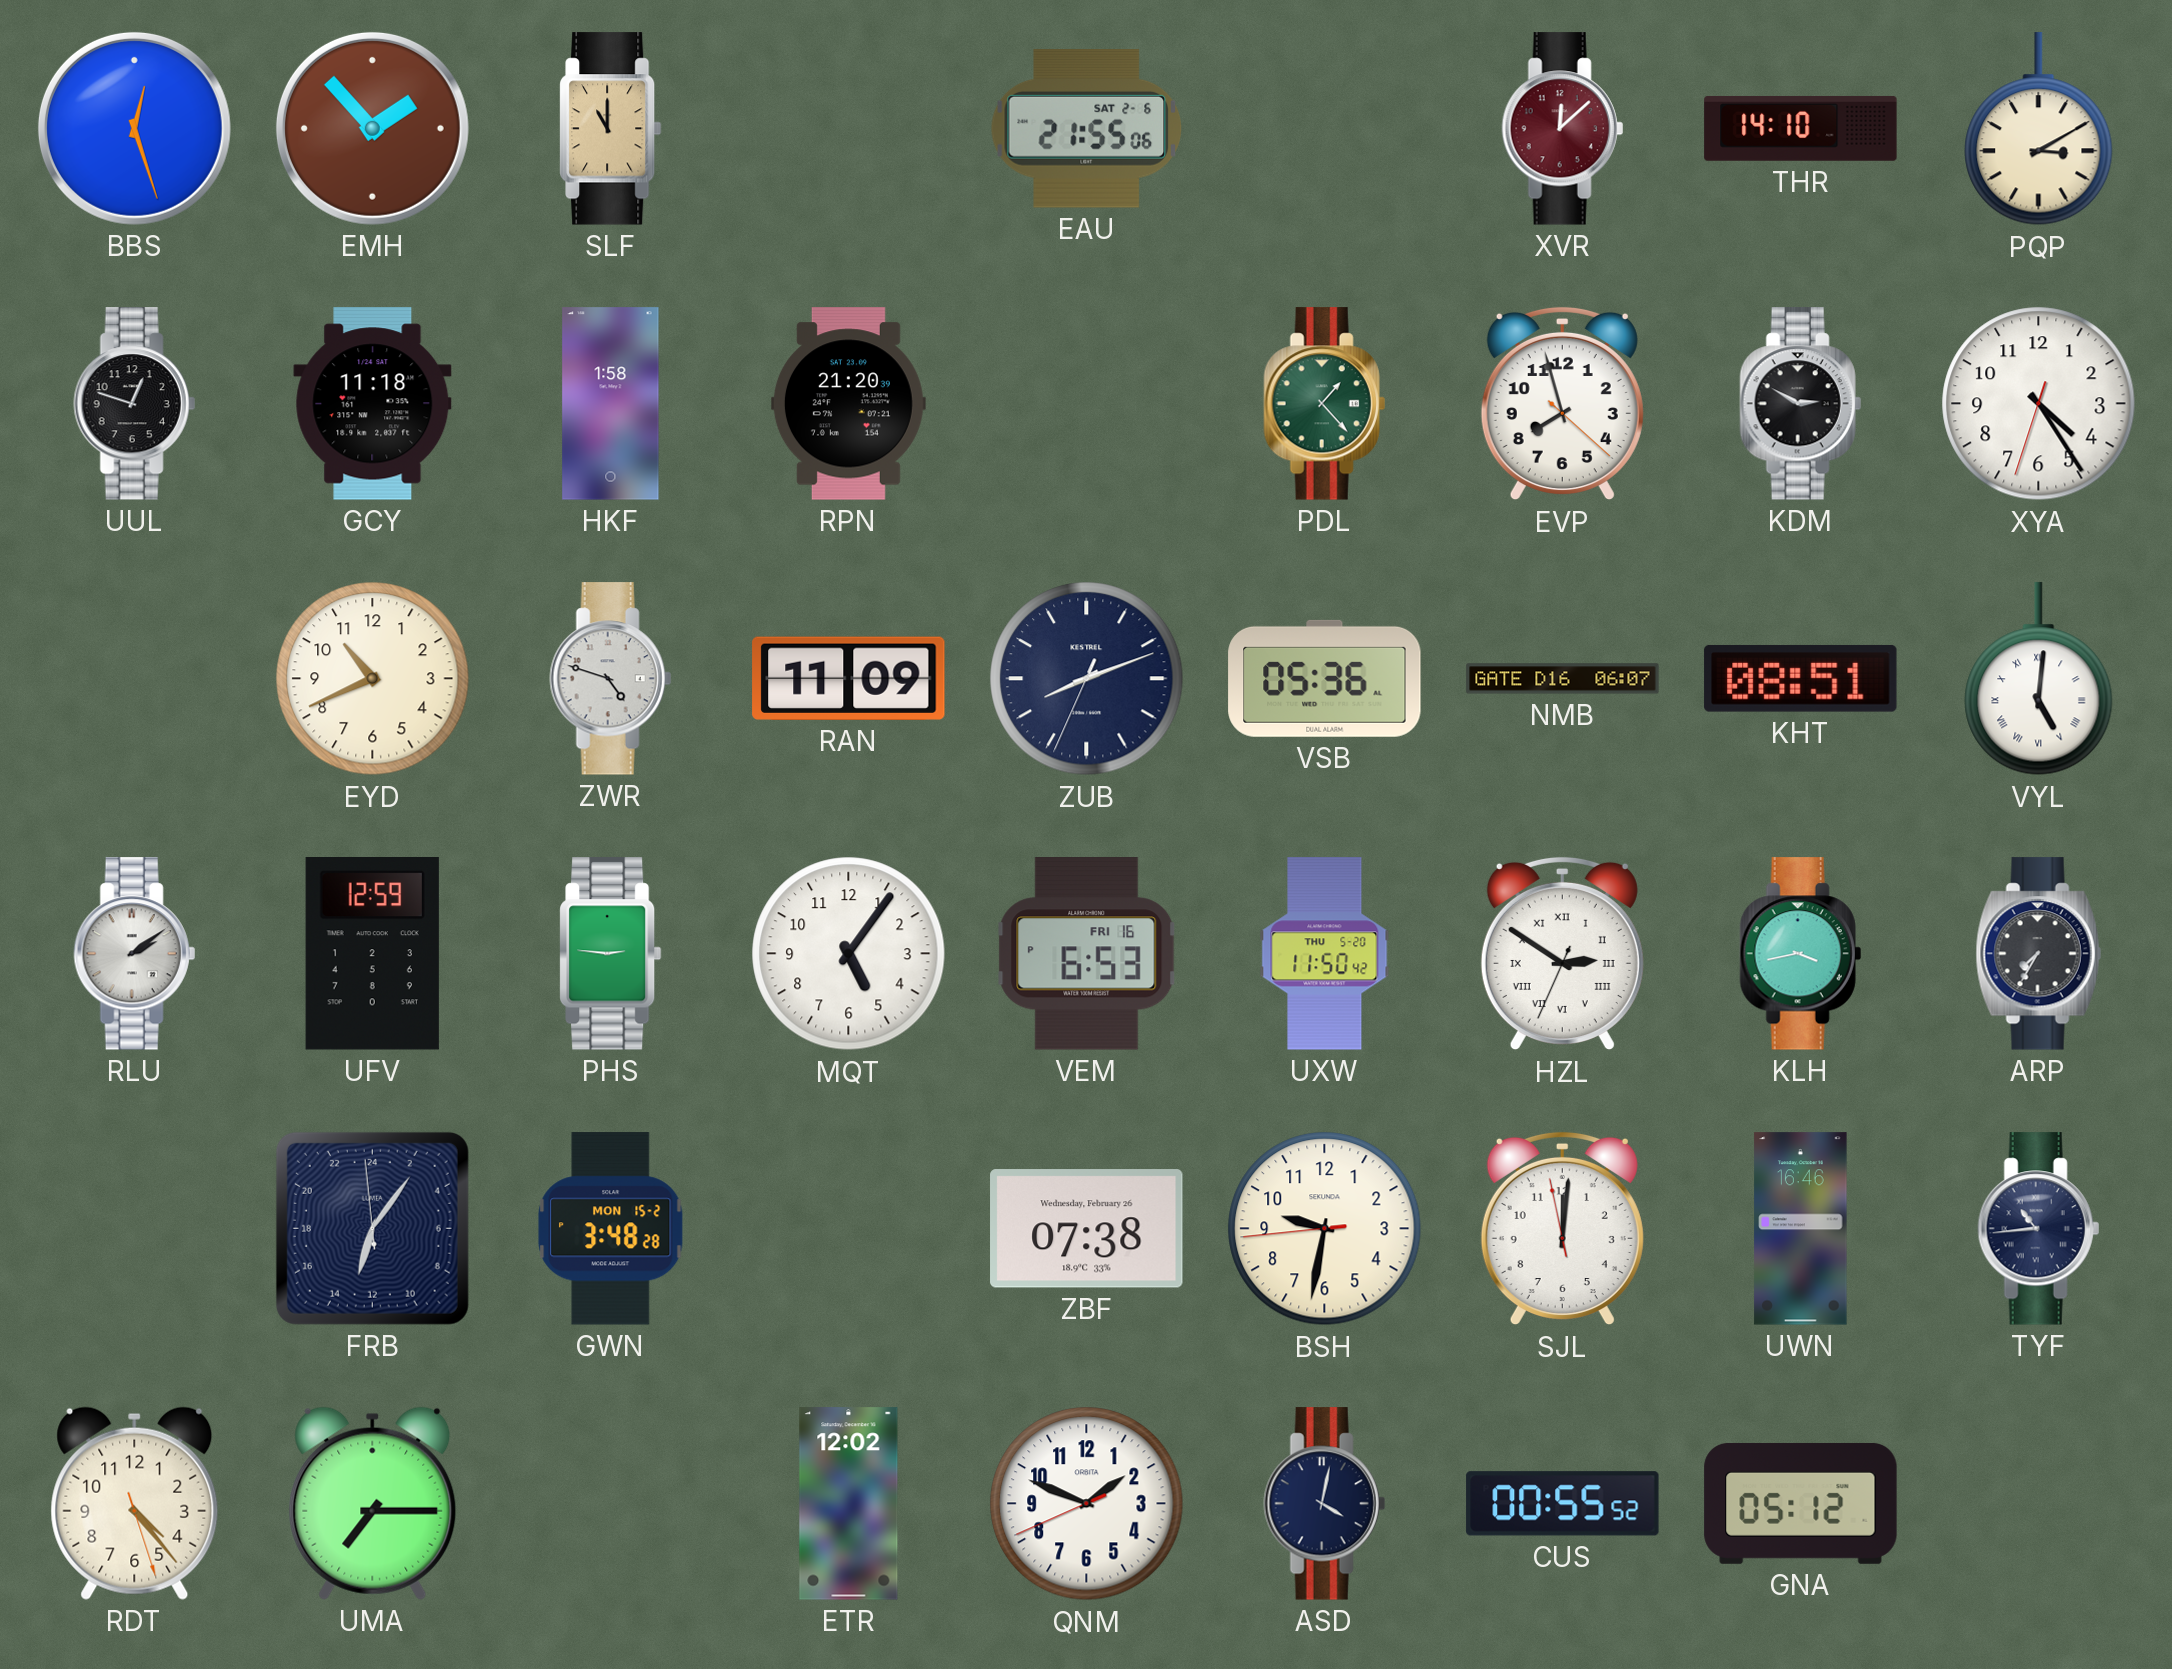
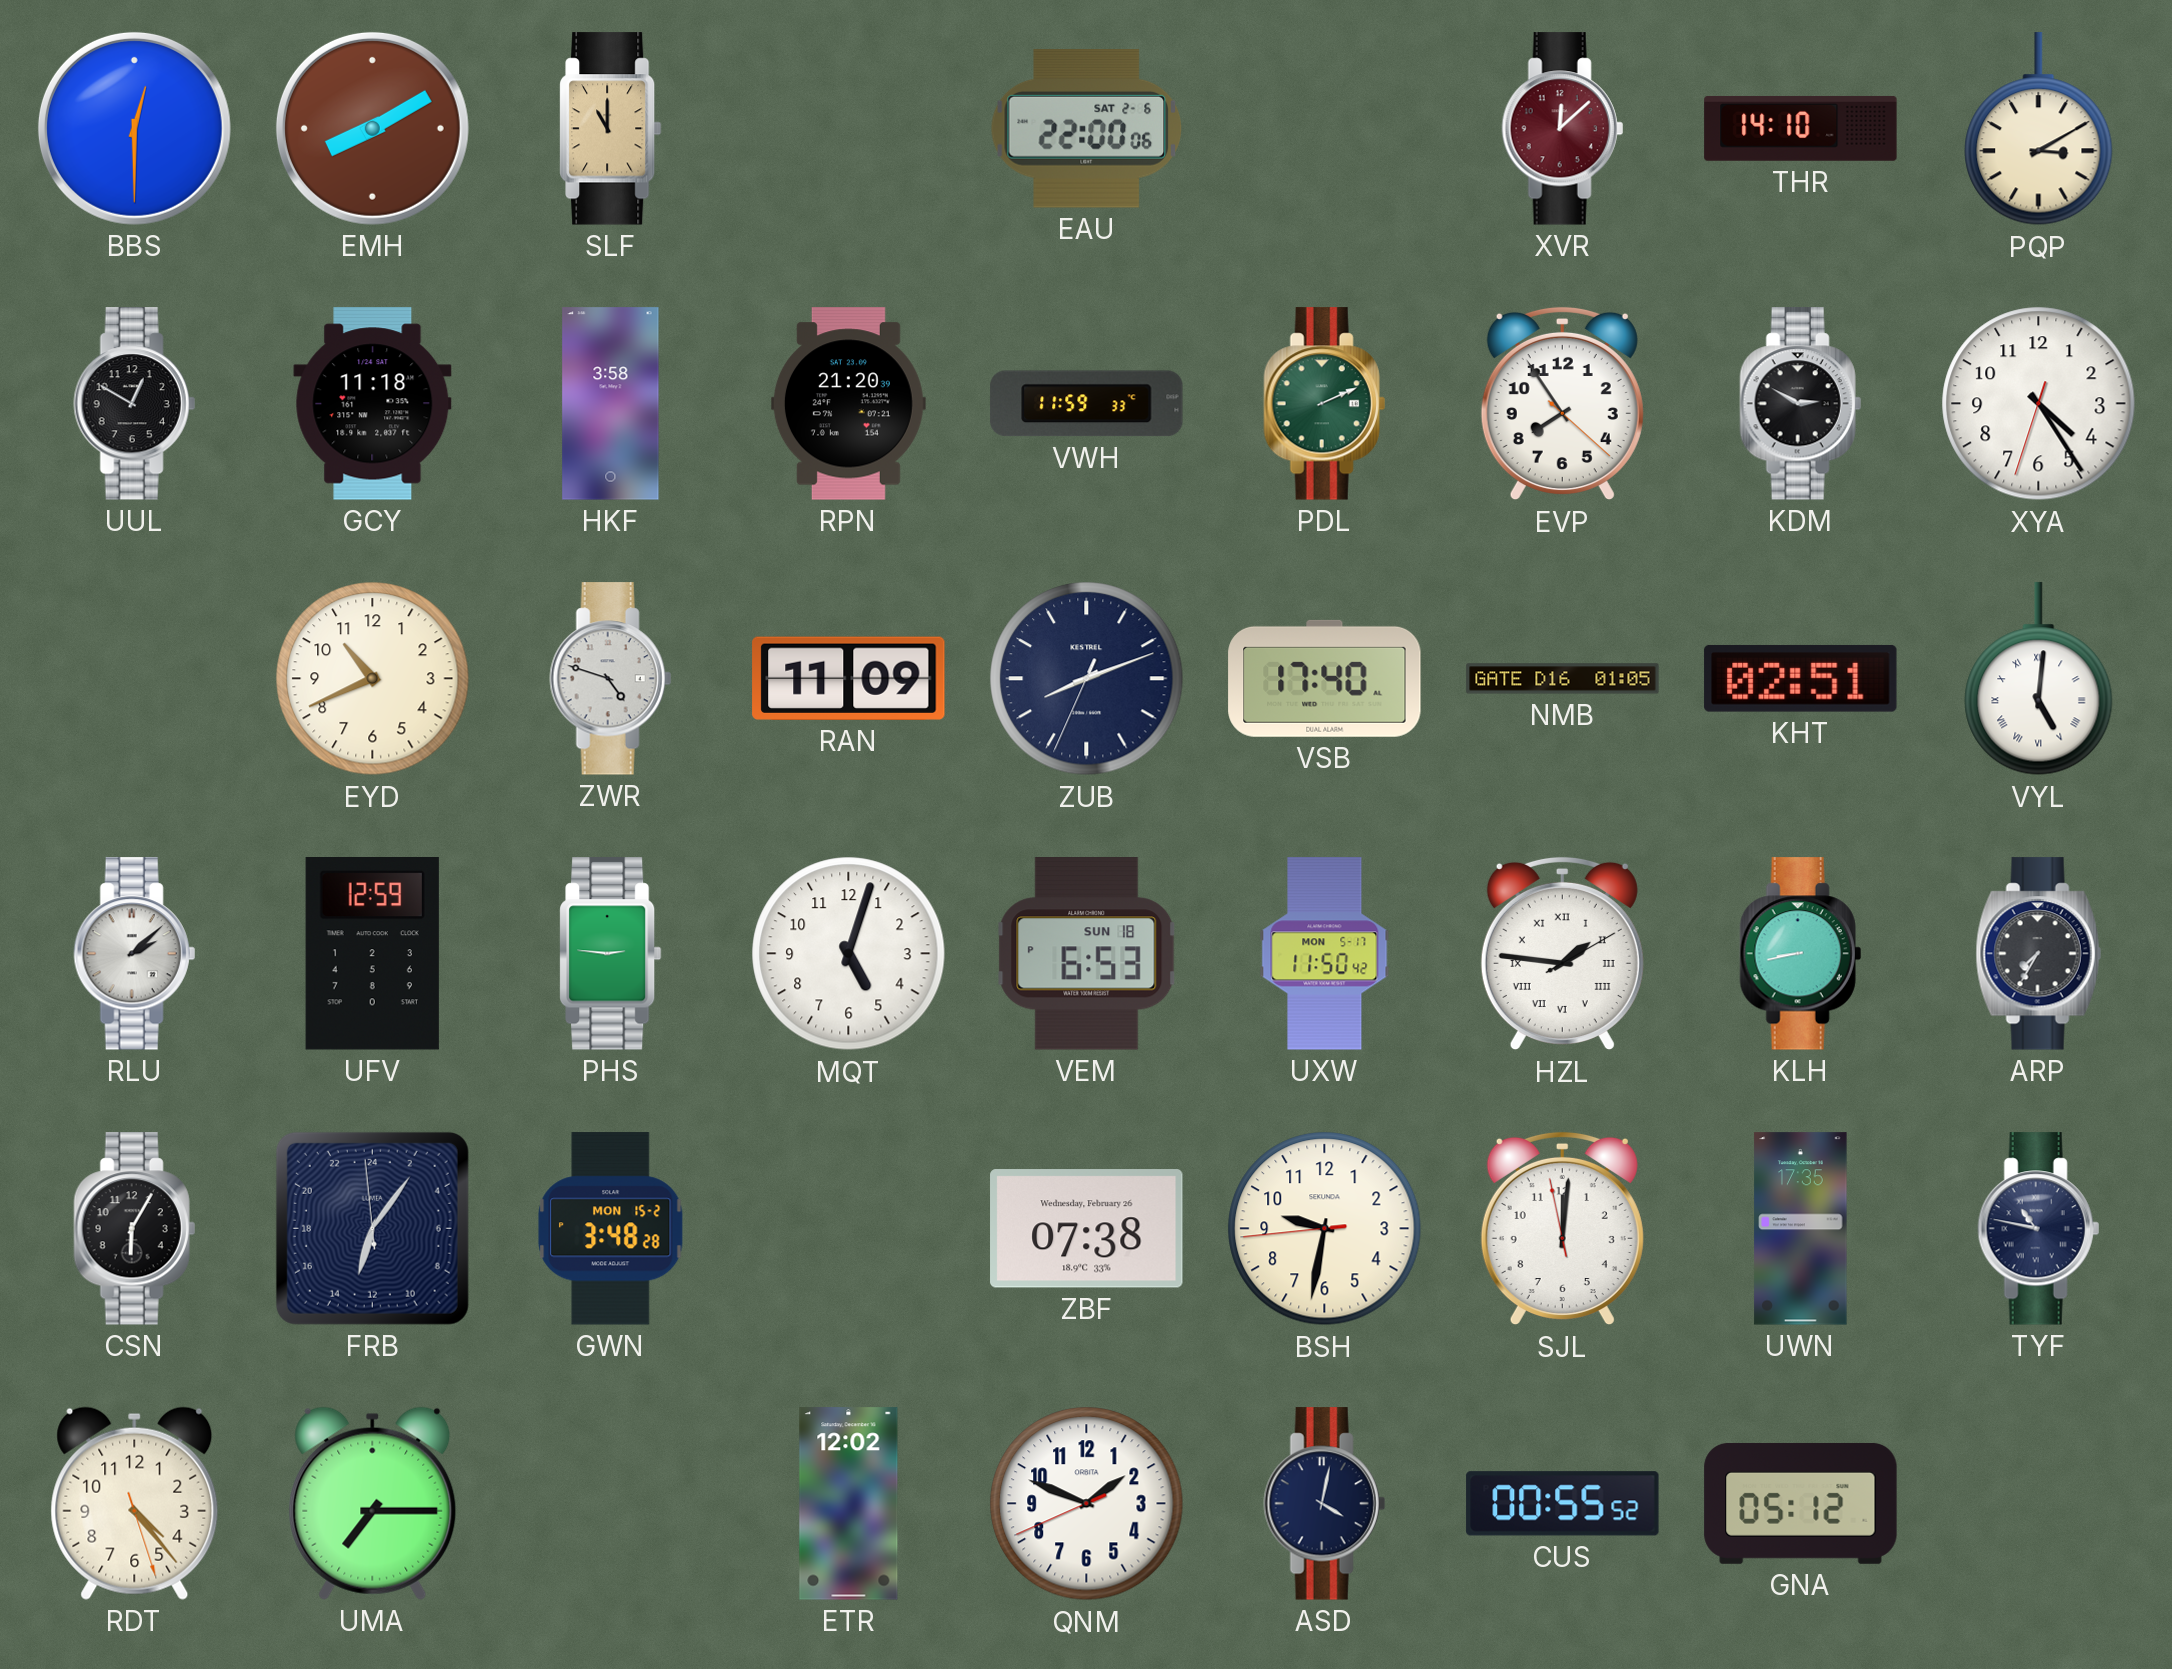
BBS: 12:27 -> 12:30
EMH: 1:53 -> 8:10
EAU: 21:55 -> 22:00
UUL: 12:48 -> 12:50
HKF: 1:58 -> 3:58
VWH: none -> 11:59
PDL: 1:23 -> 2:11
EVP: 7:57 -> 7:54
VSB: 05:36 -> 17:40
NMB: 06:07 -> 01:05
KHT: 08:51 -> 02:51
RLU: 2:09 -> 2:08
MQT: 5:06 -> 5:03
VEM date: FRI 16 -> SUN 18
UXW date: THU 5-20 -> MON 5-17
HZL: 2:50 -> 1:46
KLH: 3:43 -> 8:43
CSN: none -> 6:05
UWN: 16:46 -> 17:35
TYF: 10:44 -> 10:47
